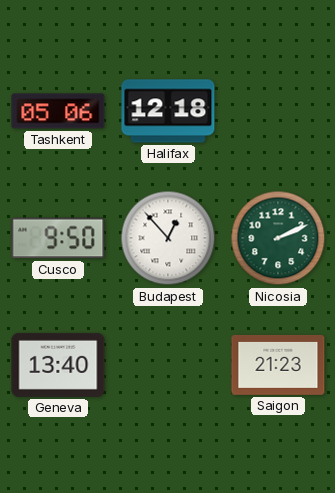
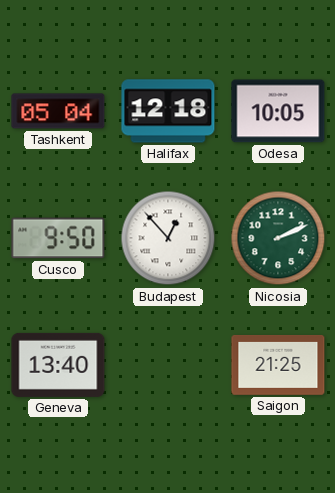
Tashkent: 05:06 -> 05:04
Odesa: none -> 10:05
Saigon: 21:23 -> 21:25
